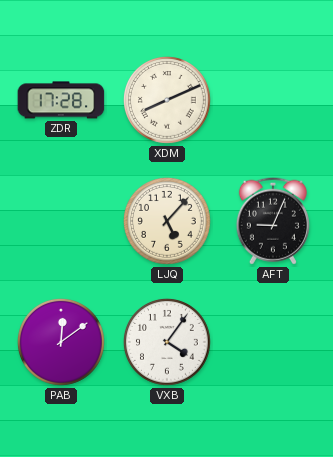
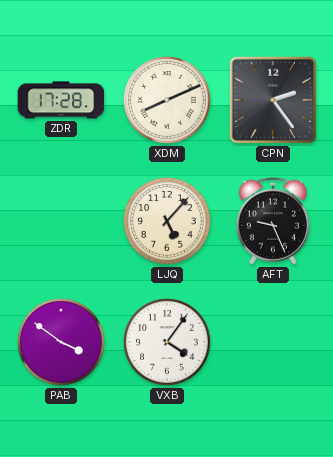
CPN: none -> 2:24
AFT: 9:04 -> 9:26
PAB: 12:09 -> 3:51
